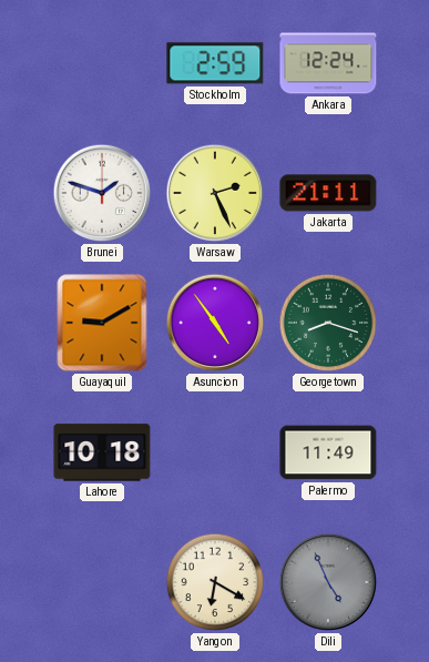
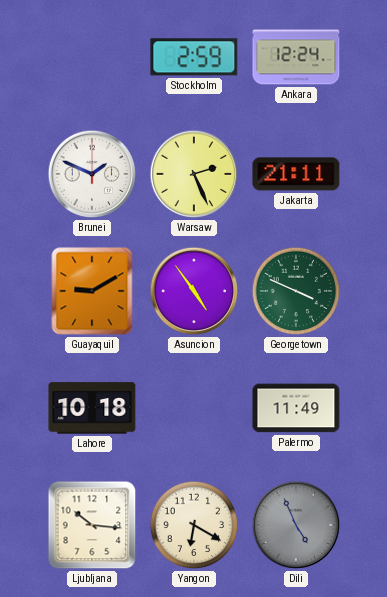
Brunei: 1:48 -> 1:49
Georgetown: 8:18 -> 3:49
Ljubljana: none -> 10:16
